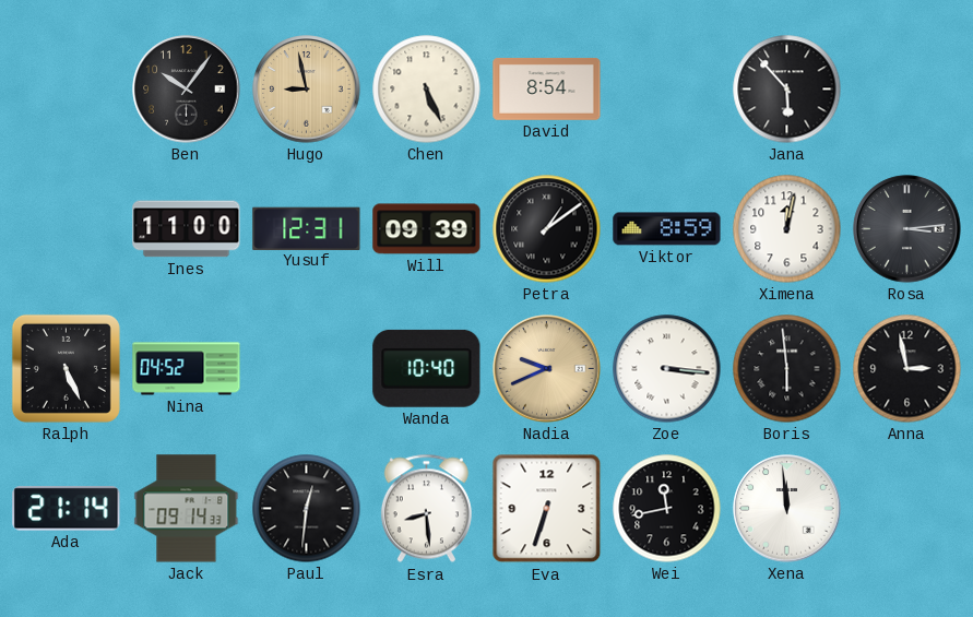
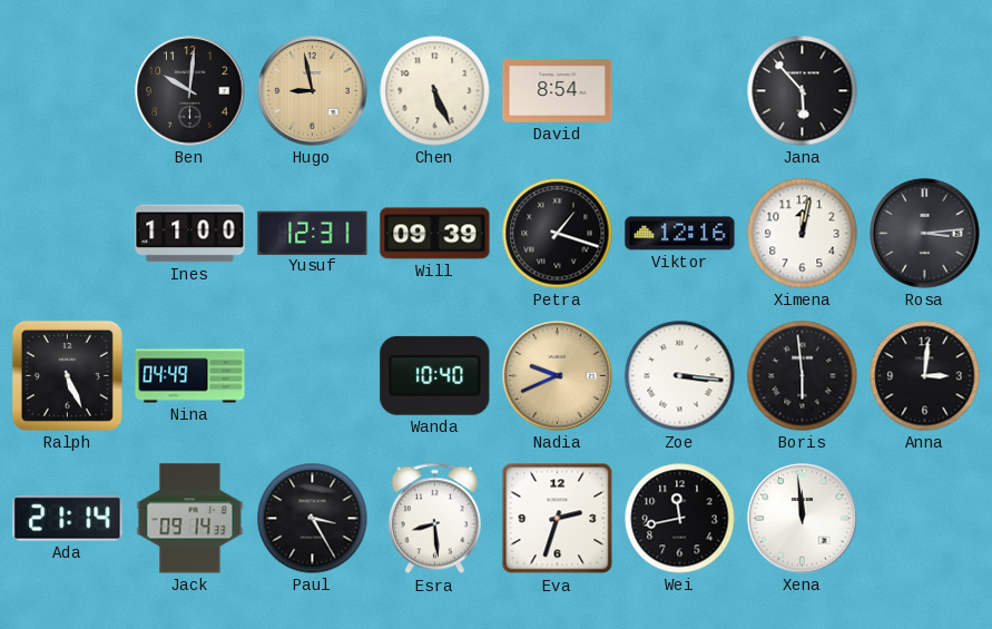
Ben: 10:06 -> 10:01
Petra: 1:09 -> 1:18
Viktor: 8:59 -> 12:16
Nina: 04:52 -> 04:49
Anna: 2:58 -> 3:01
Paul: 12:31 -> 3:25
Eva: 6:33 -> 2:33
